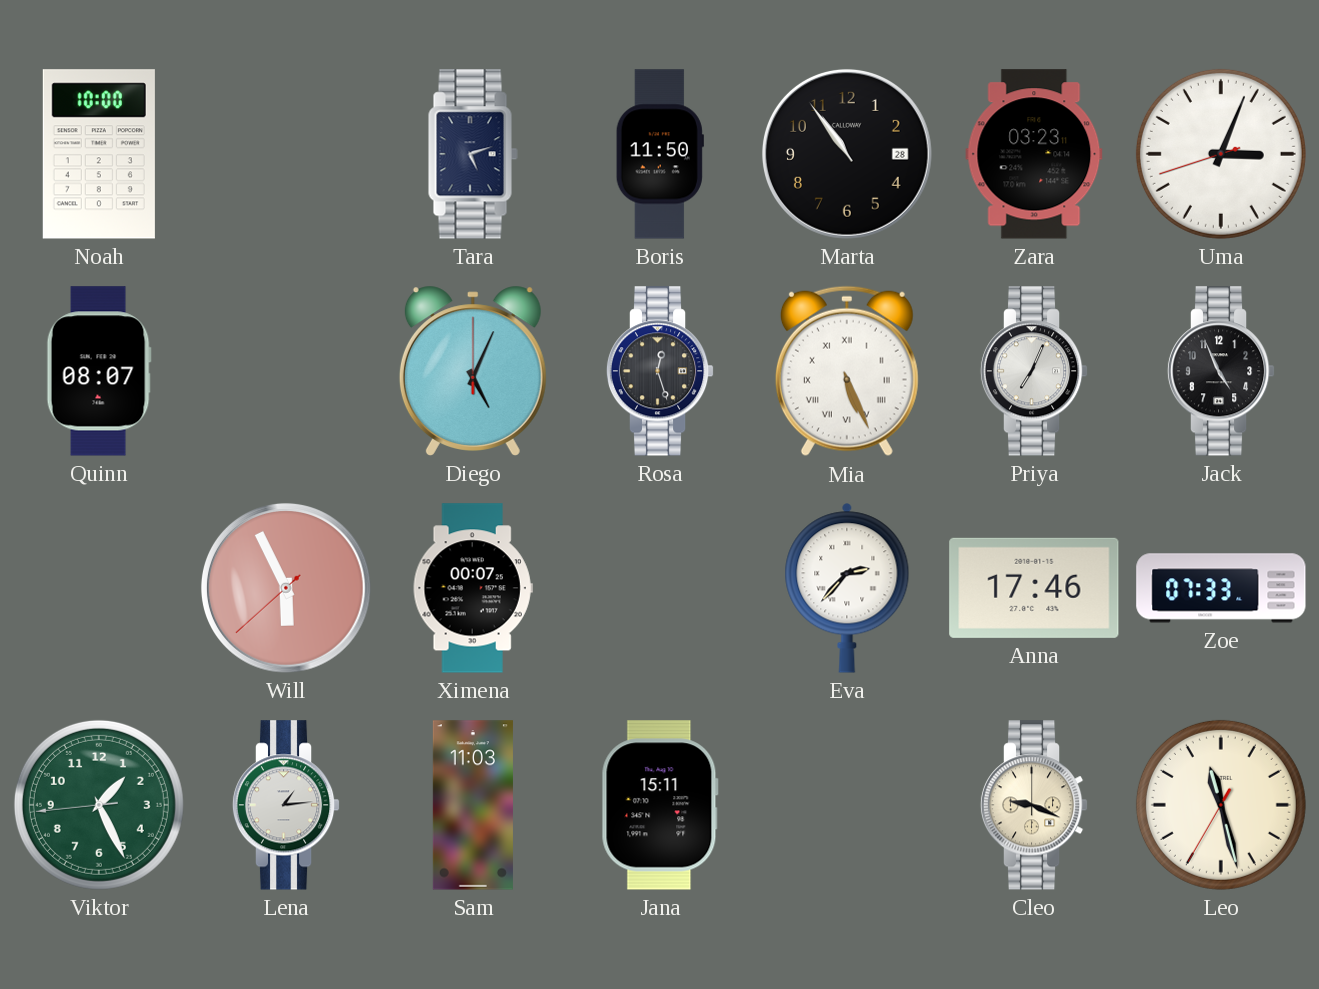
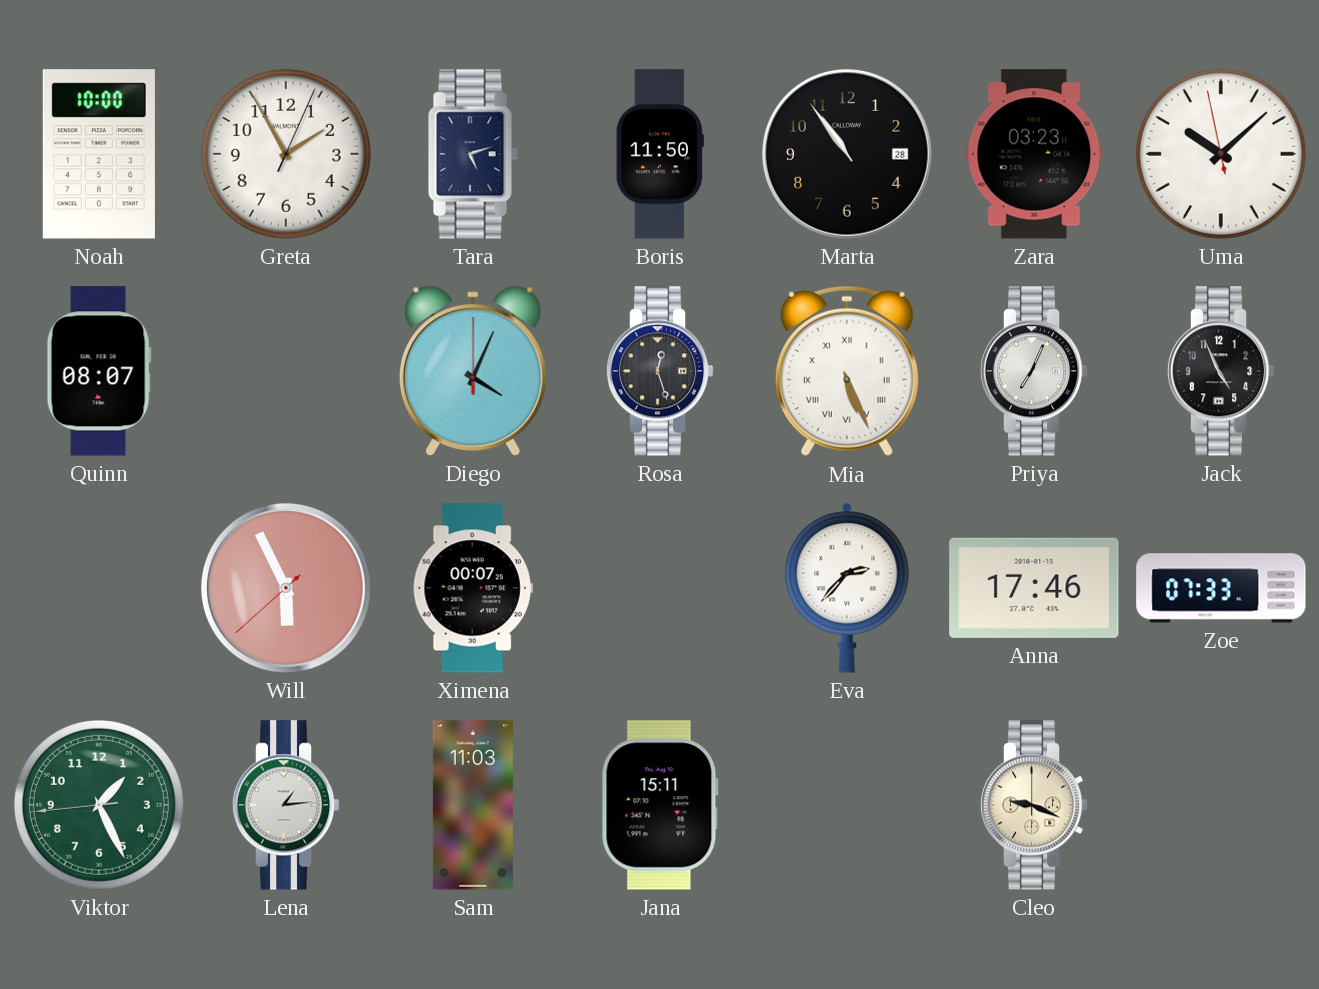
Greta: none -> 1:55
Uma: 3:03 -> 10:07
Diego: 5:04 -> 4:04
Leo: 11:27 -> none
